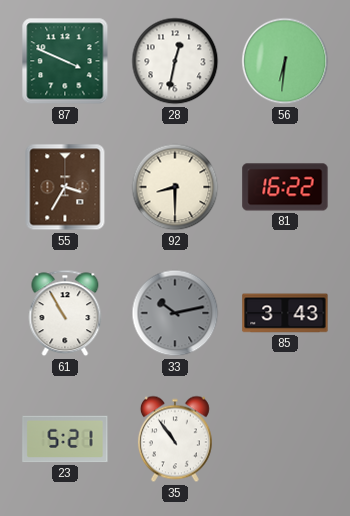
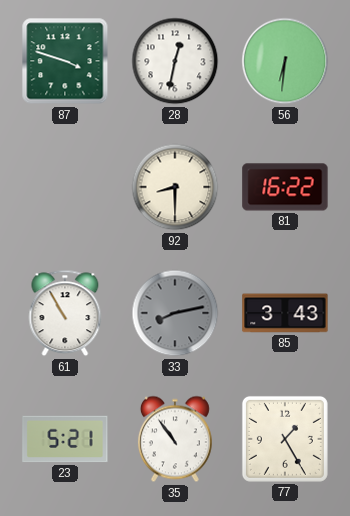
87: 3:49 -> 3:48
55: 3:35 -> none
33: 10:13 -> 8:13
77: none -> 1:25
